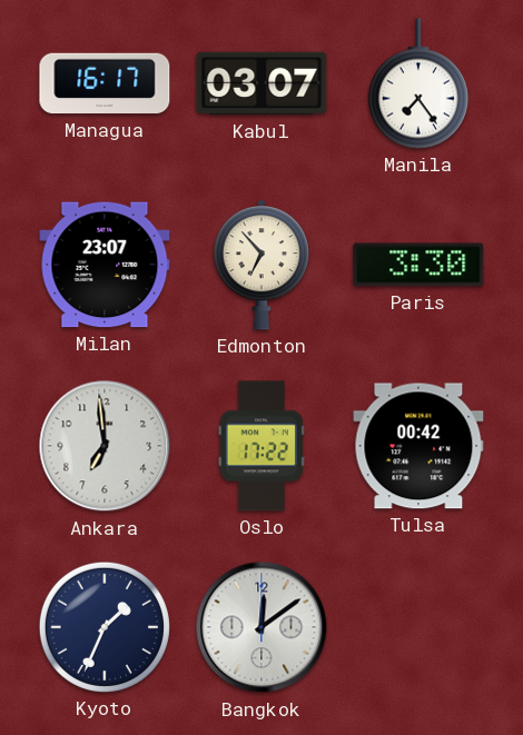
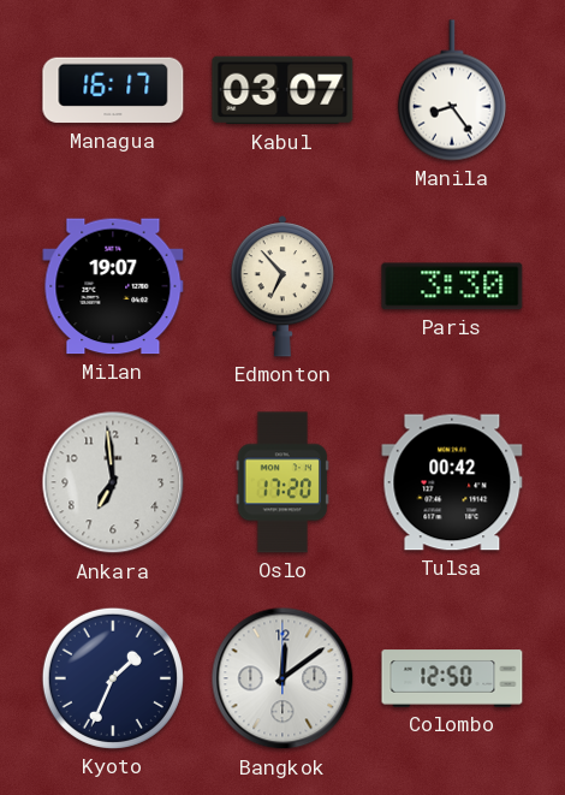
Manila: 7:24 -> 8:24
Milan: 23:07 -> 19:07
Oslo: 17:22 -> 17:20
Colombo: none -> 12:50
